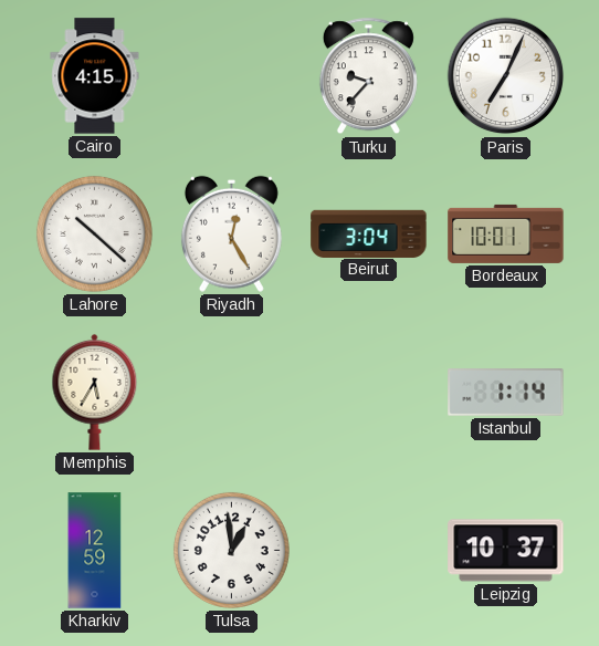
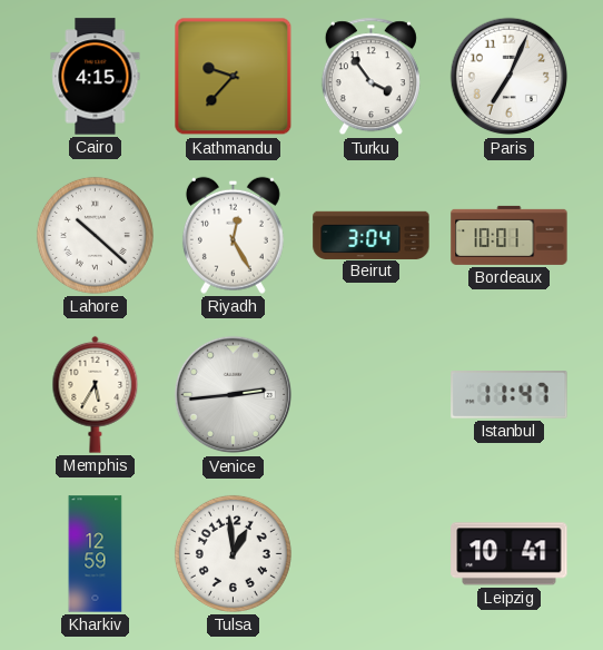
Kathmandu: none -> 9:37
Turku: 9:37 -> 3:54
Venice: none -> 2:44
Istanbul: 1:14 -> 11:47
Leipzig: 10:37 -> 10:41
